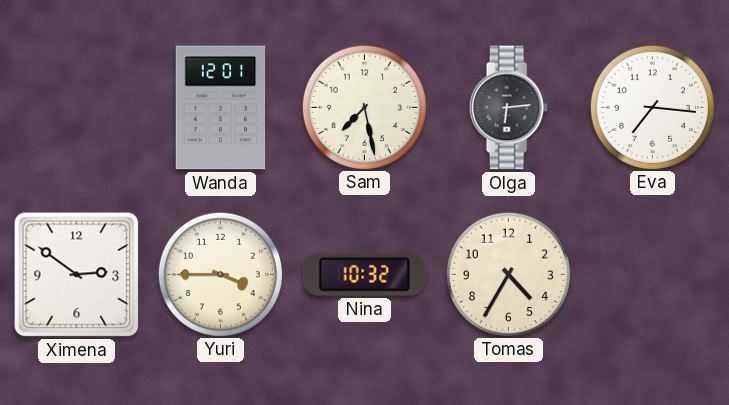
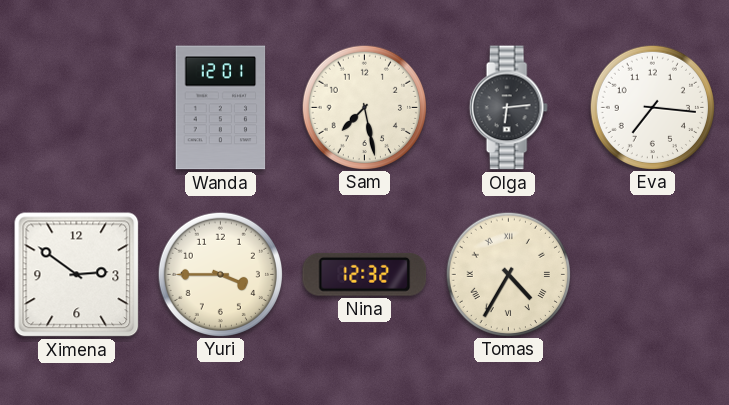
Nina: 10:32 -> 12:32
Tomas numerals: Arabic -> Roman
